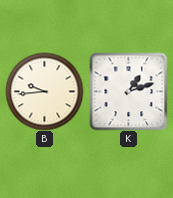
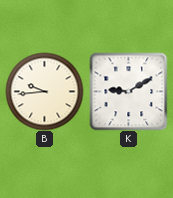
K: 1:12 -> 9:10
